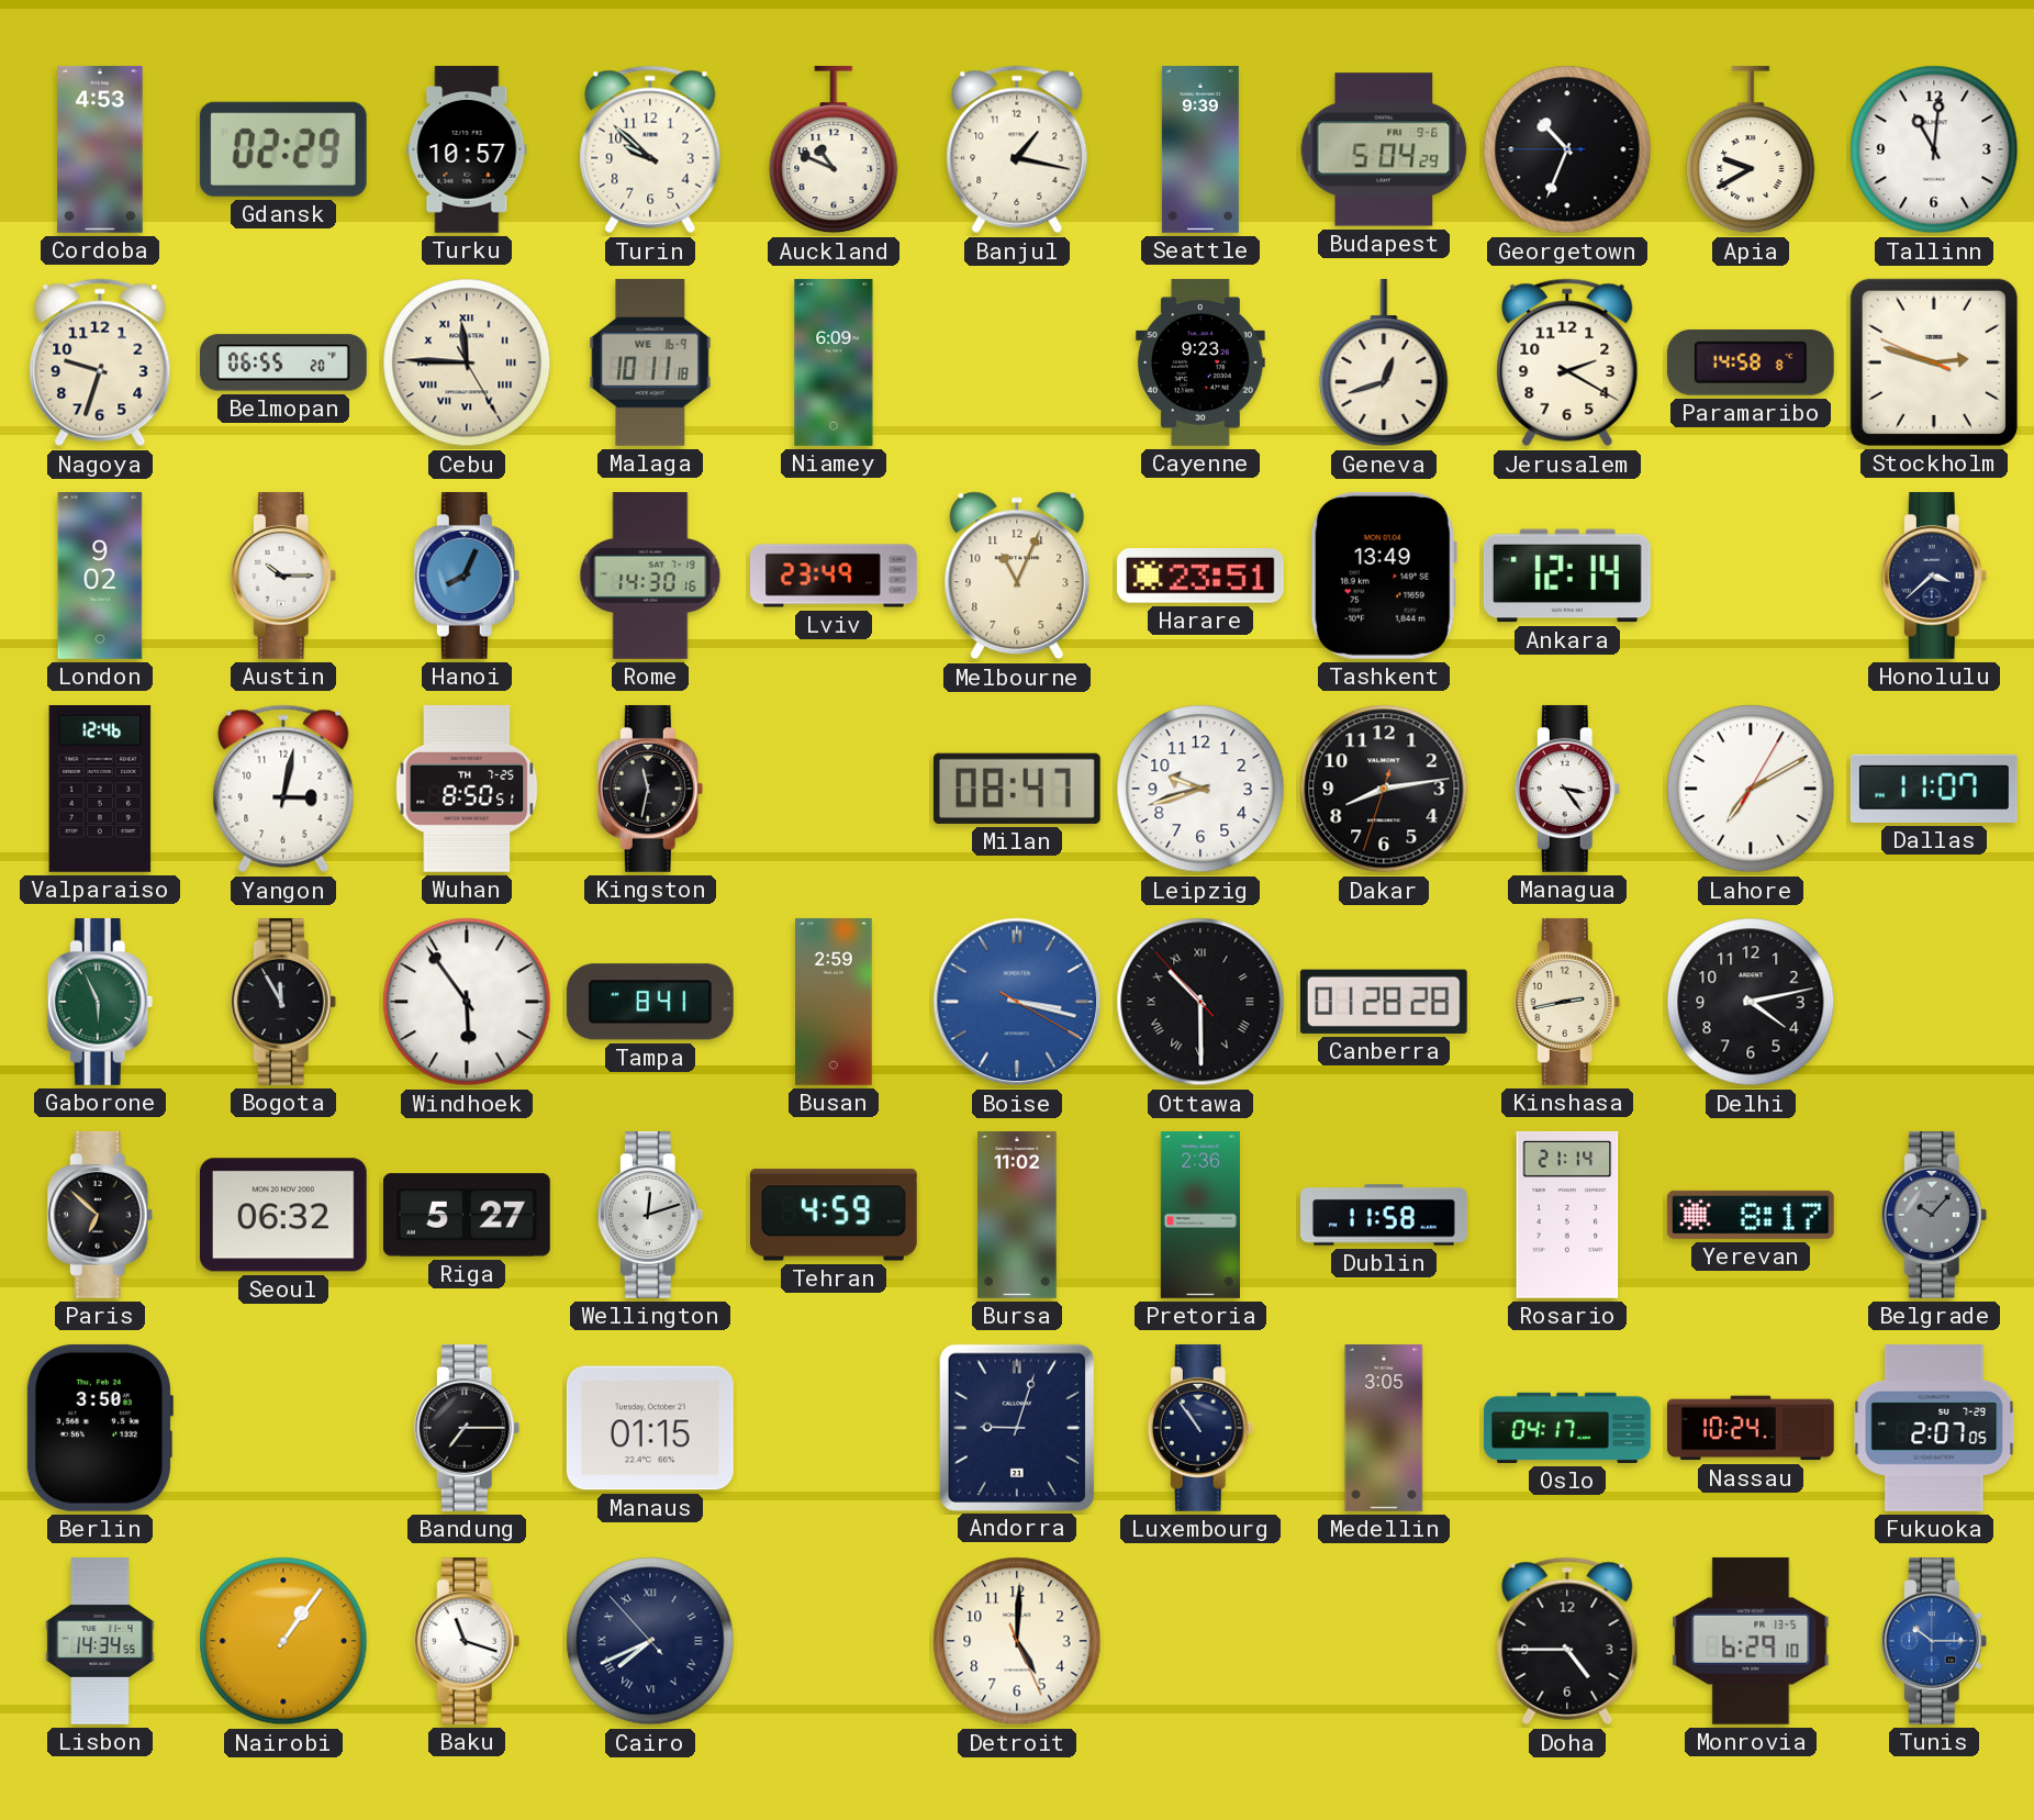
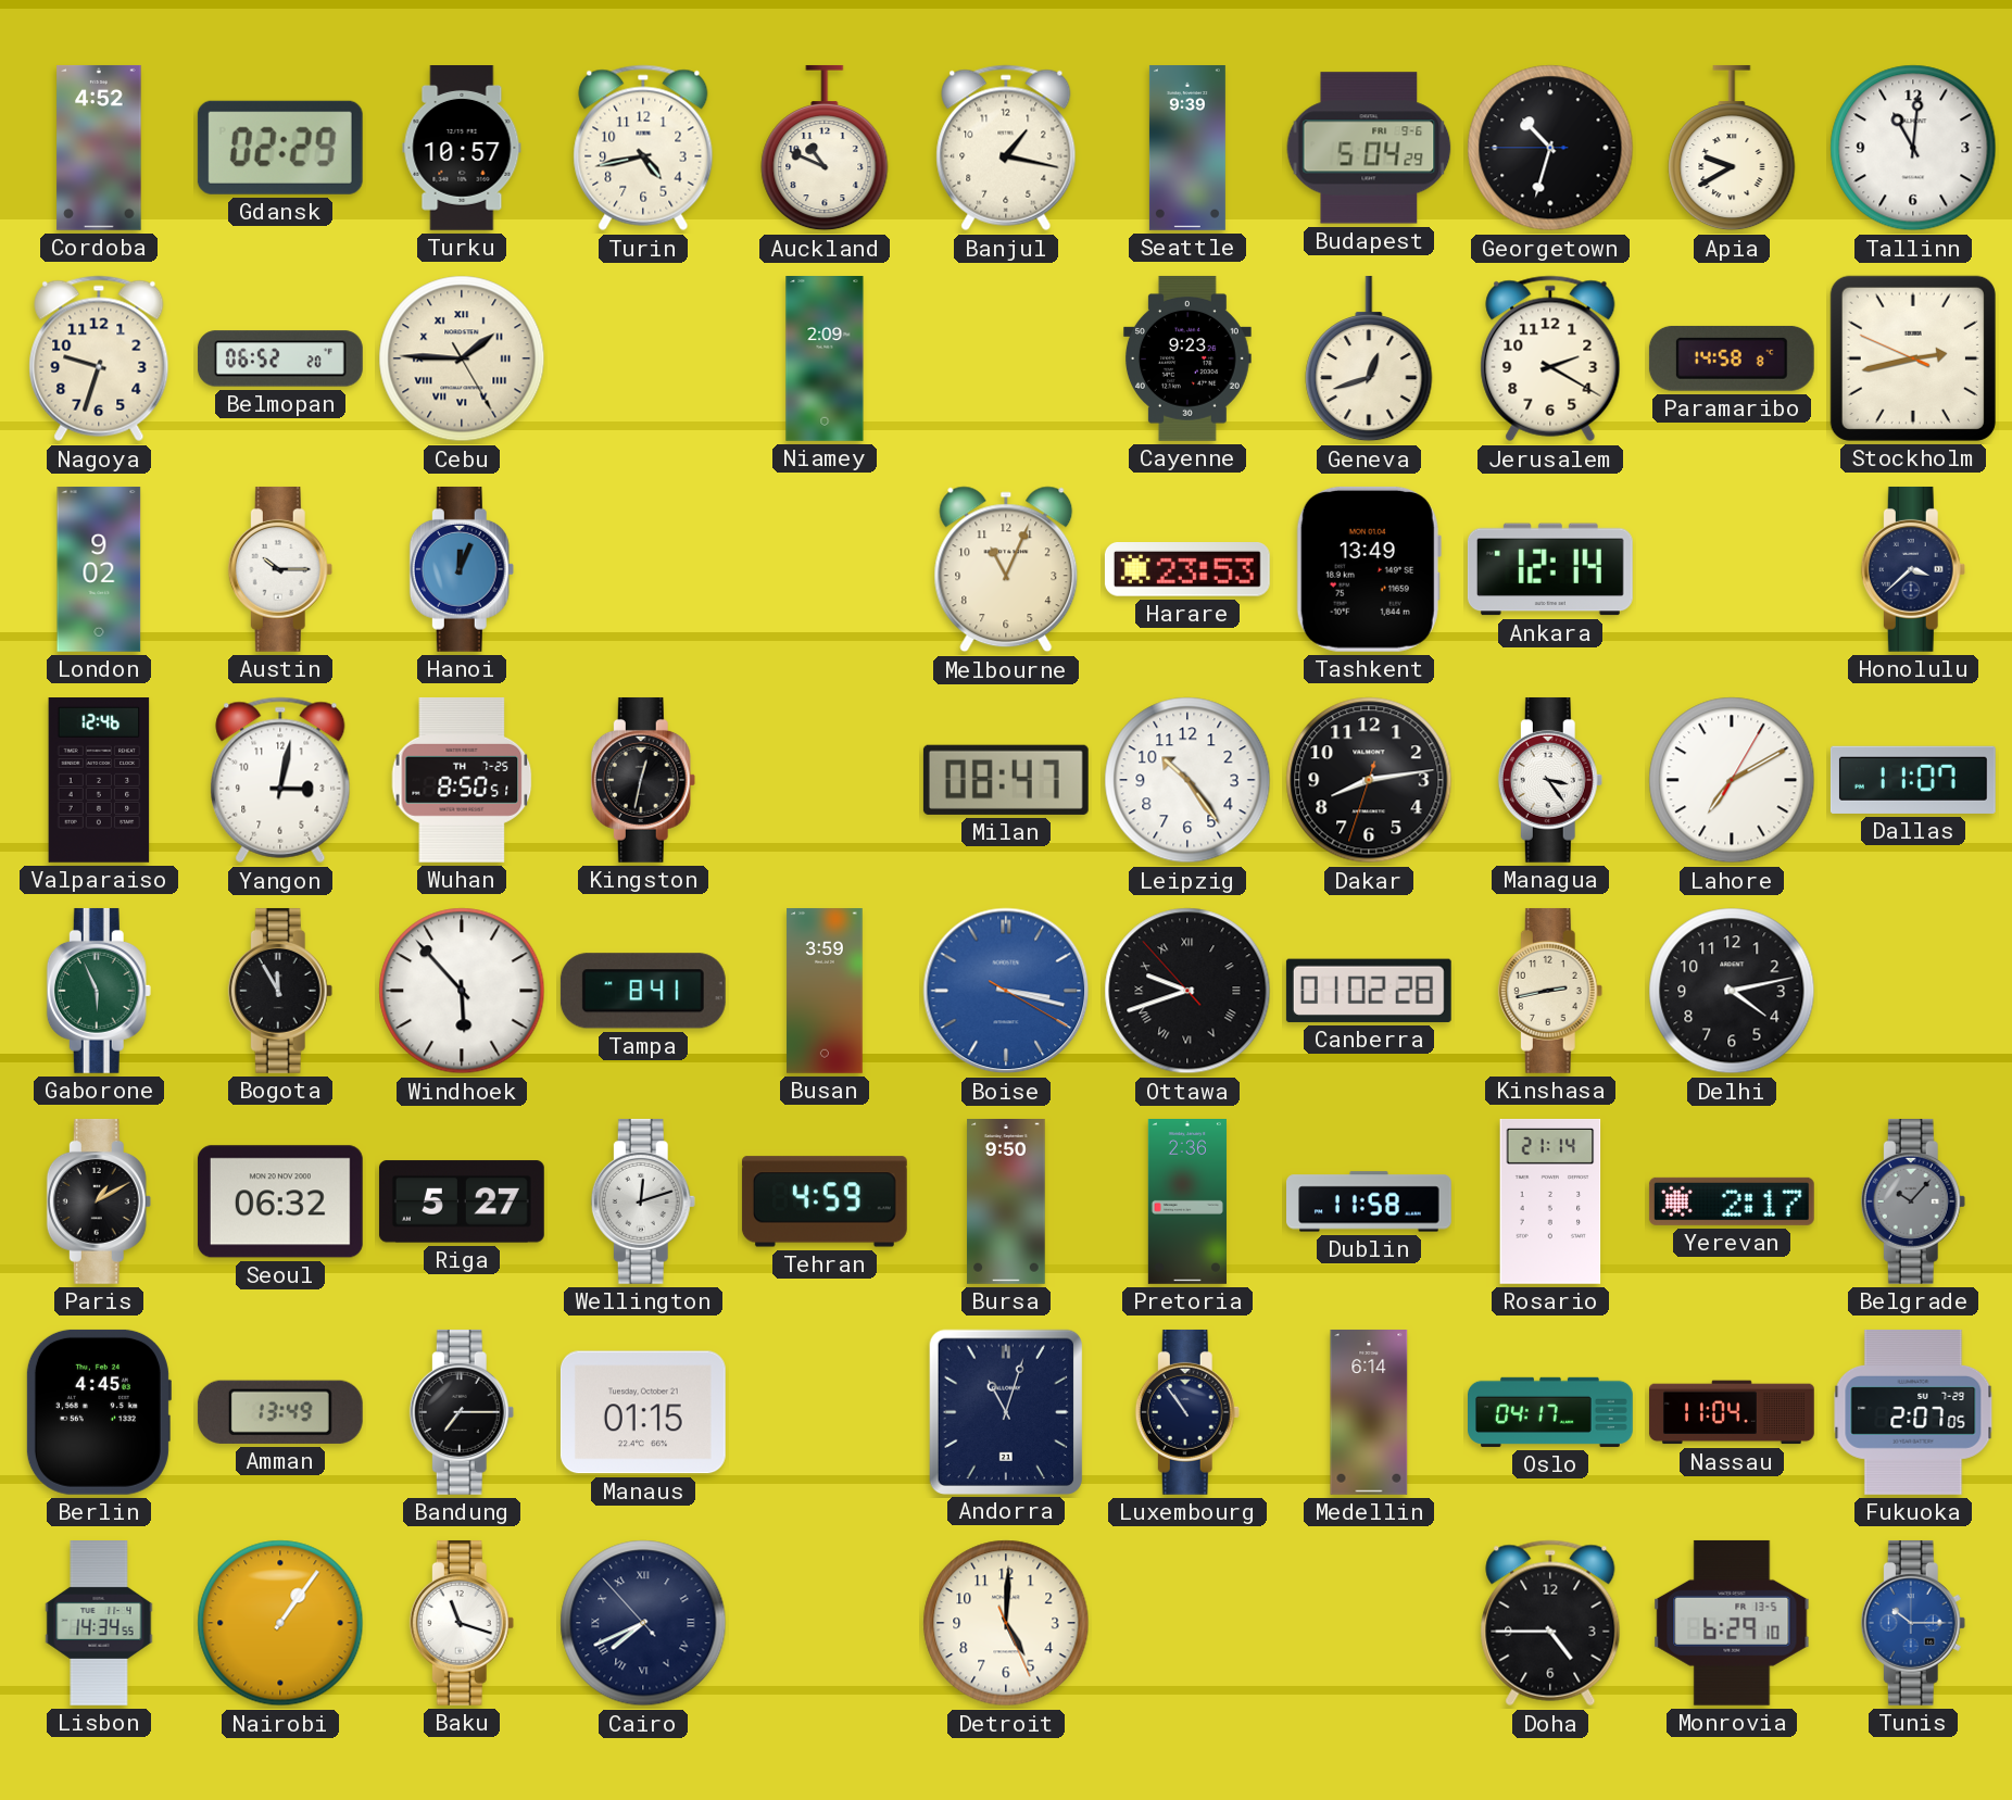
Cordoba: 4:53 -> 4:52
Turin: 9:52 -> 4:43
Georgetown: 10:33 -> 10:32
Belmopan: 06:55 -> 06:52
Cebu: 11:45 -> 1:45
Malaga: 10:11 -> none
Niamey: 6:09 -> 2:09
Stockholm: 2:47 -> 2:42
Hanoi: 8:04 -> 12:04
Rome: 14:30 -> none
Lviv: 23:49 -> none
Harare: 23:51 -> 23:53
Kingston: 11:32 -> 12:32
Leipzig: 9:42 -> 10:24
Windhoek: 5:54 -> 5:53
Busan: 2:59 -> 3:59
Ottawa: 10:29 -> 9:41
Canberra: 01:28 -> 01:02
Paris: 6:52 -> 1:10
Bursa: 11:02 -> 9:50
Yerevan: 8:17 -> 2:17
Berlin: 3:50 -> 4:45
Amman: none -> 13:49
Andorra: 9:03 -> 11:03
Medellin: 3:05 -> 6:14
Nassau: 10:24 -> 11:04
